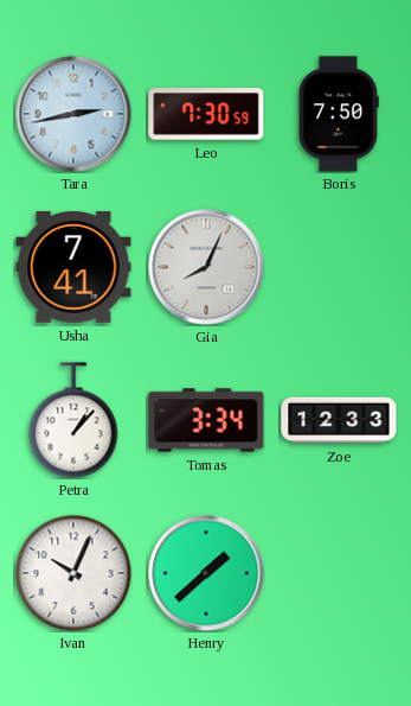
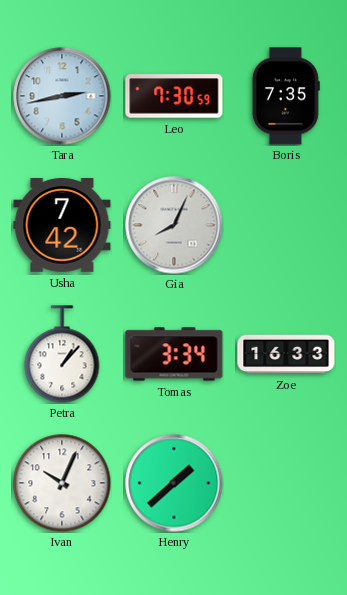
Boris: 7:50 -> 7:35
Usha: 7:41 -> 7:42
Zoe: 12:33 -> 16:33
